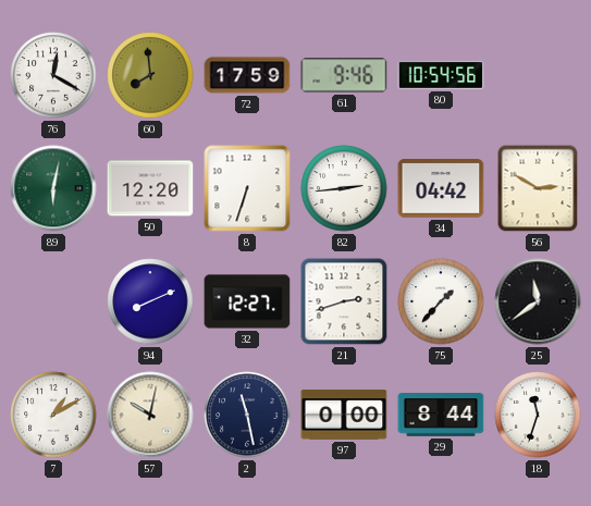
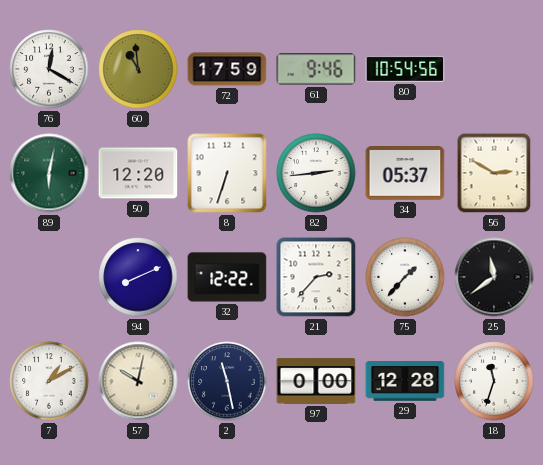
60: 7:59 -> 10:59
34: 04:42 -> 05:37
32: 12:27 -> 12:22
21: 2:42 -> 2:37
29: 8:44 -> 12:28
